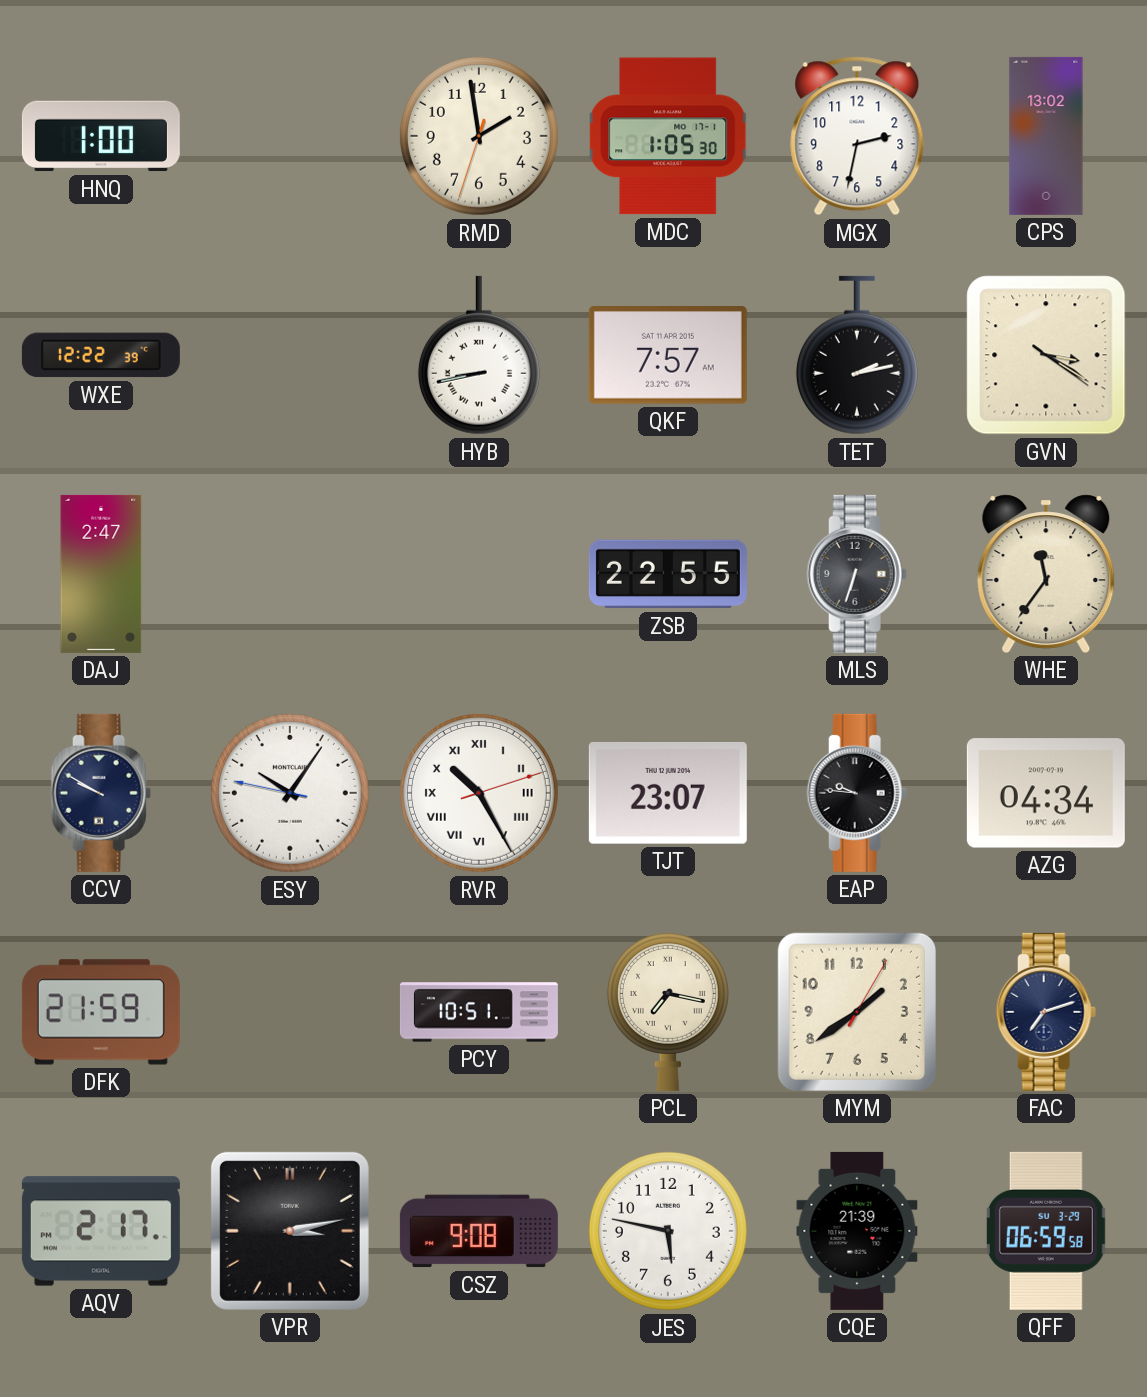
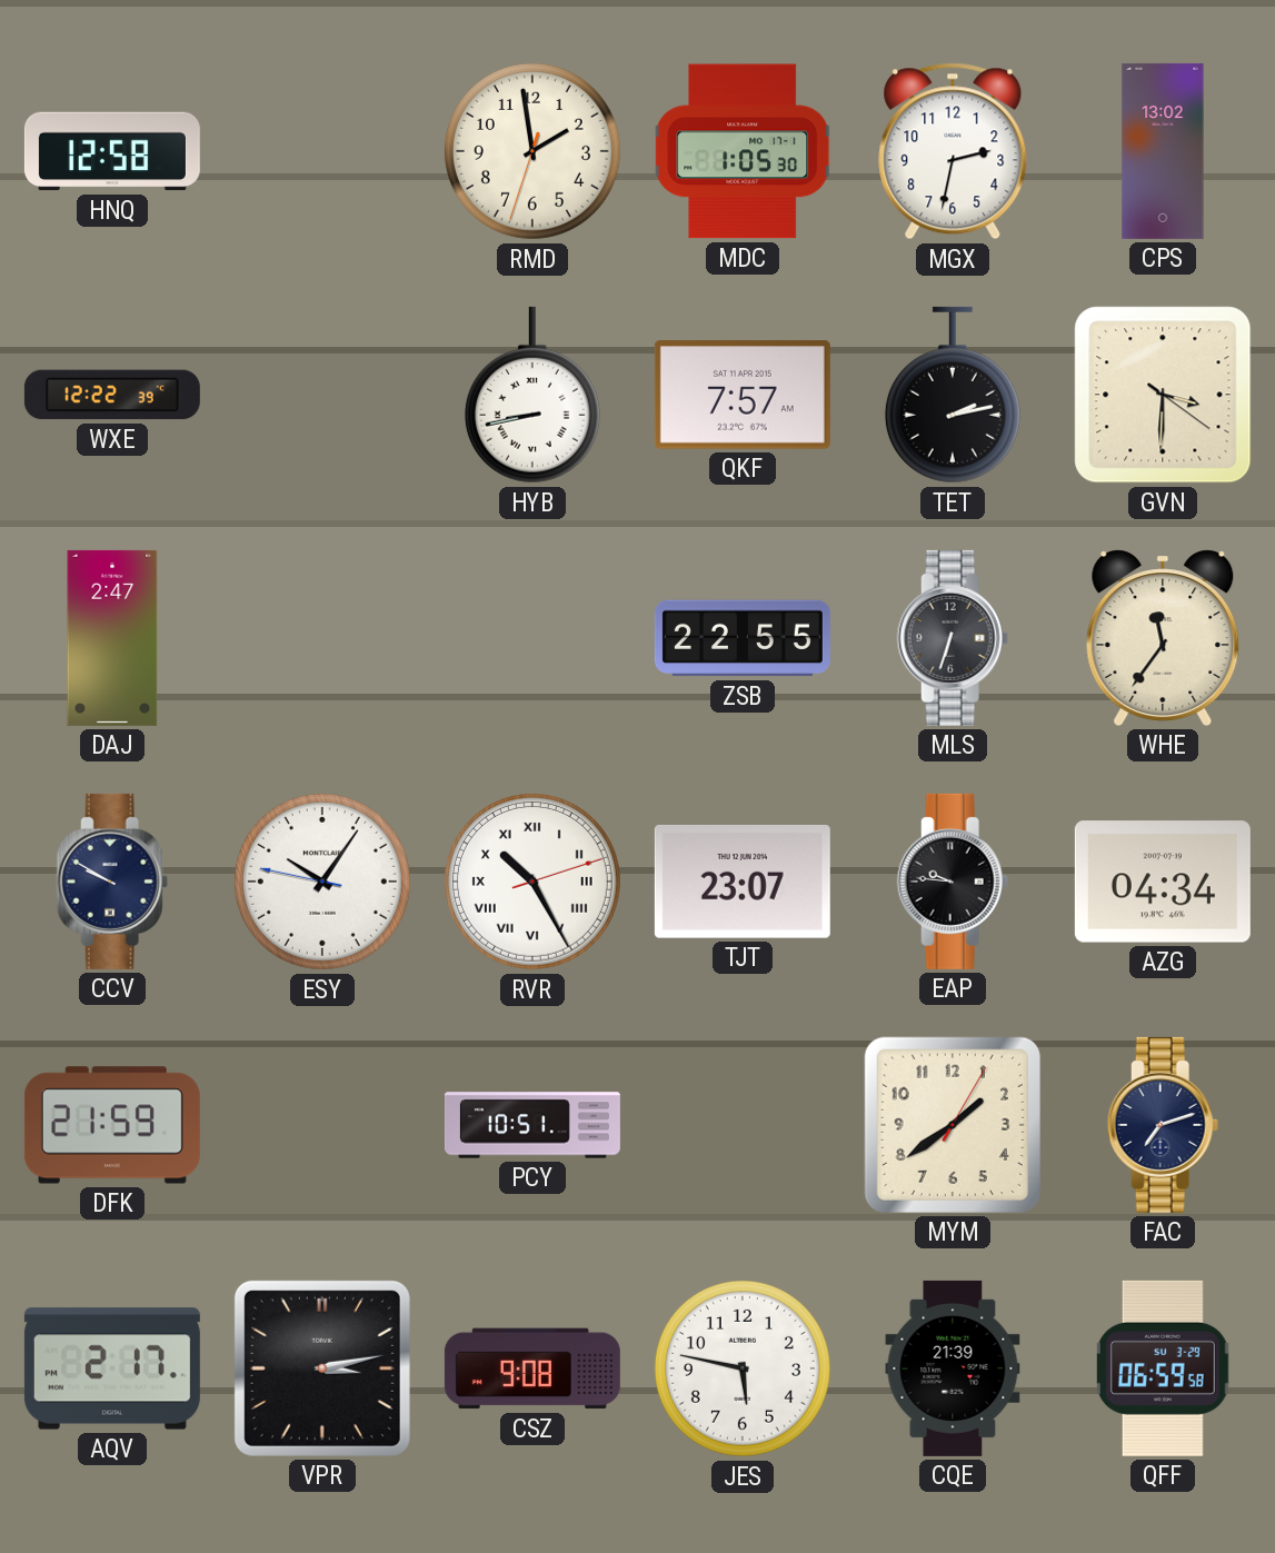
HNQ: 1:00 -> 12:58
GVN: 3:20 -> 3:30
PCL: 7:17 -> none
